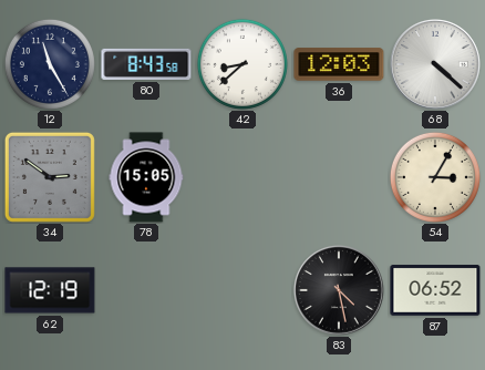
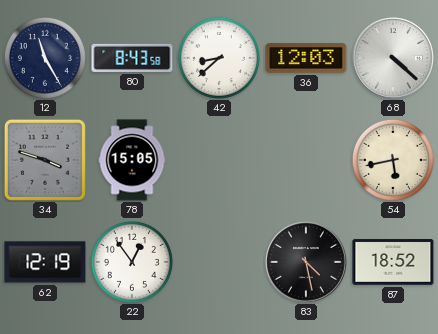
34: 2:51 -> 3:48
54: 3:05 -> 5:43
22: none -> 12:54
87: 06:52 -> 18:52
